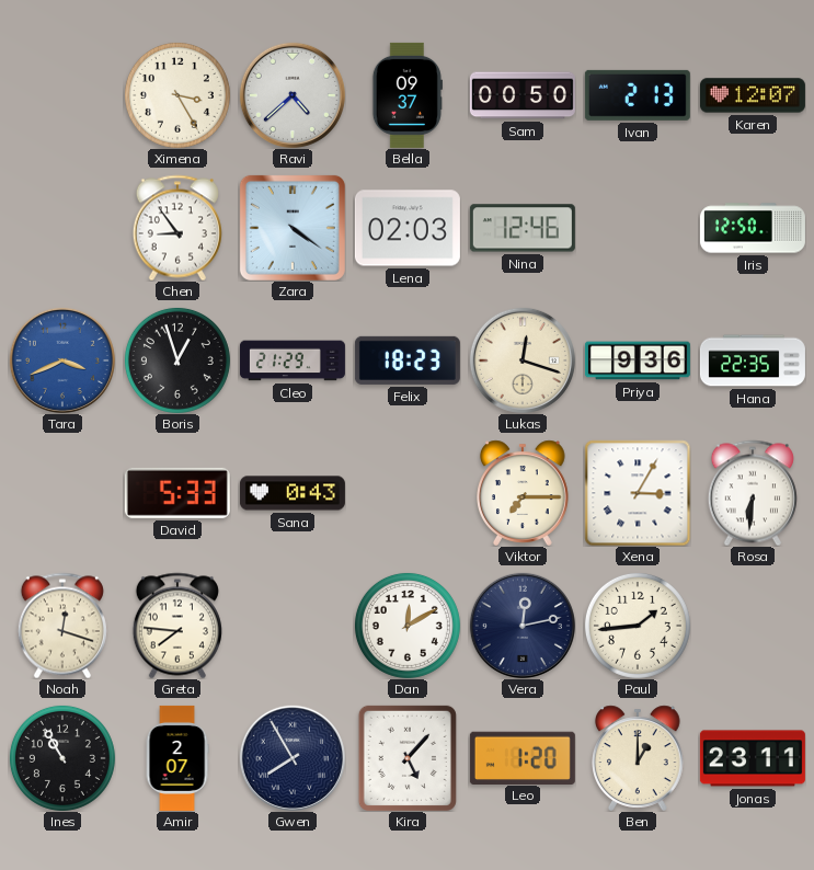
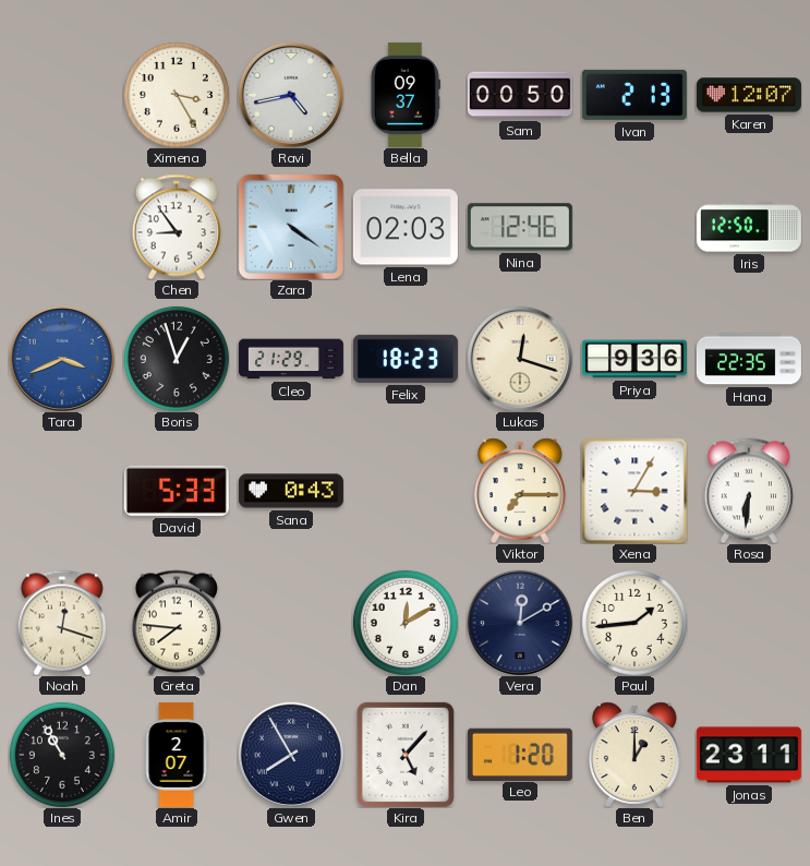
Ravi: 4:38 -> 4:43
Vera: 12:13 -> 12:10
